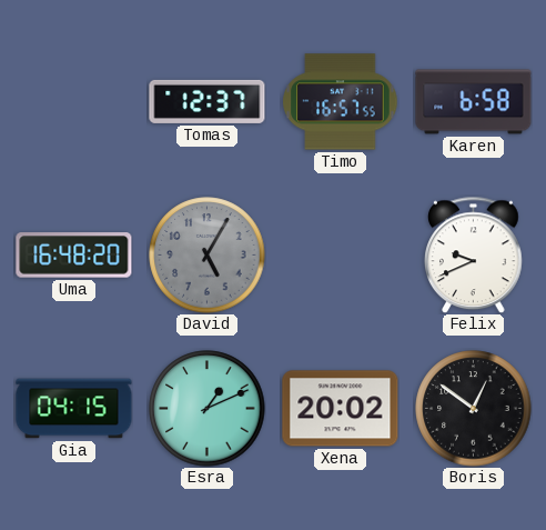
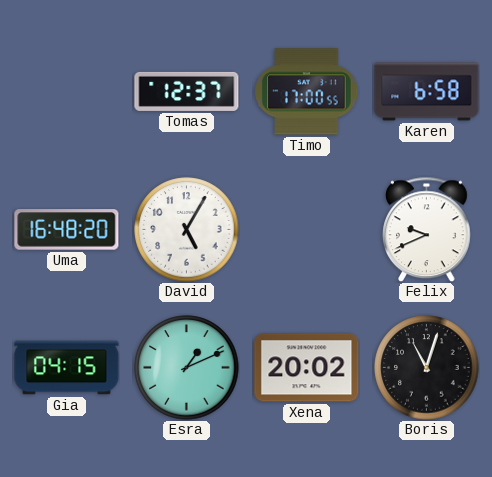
Timo: 16:57 -> 17:00
David dial: grey -> white
Boris: 12:51 -> 11:03
